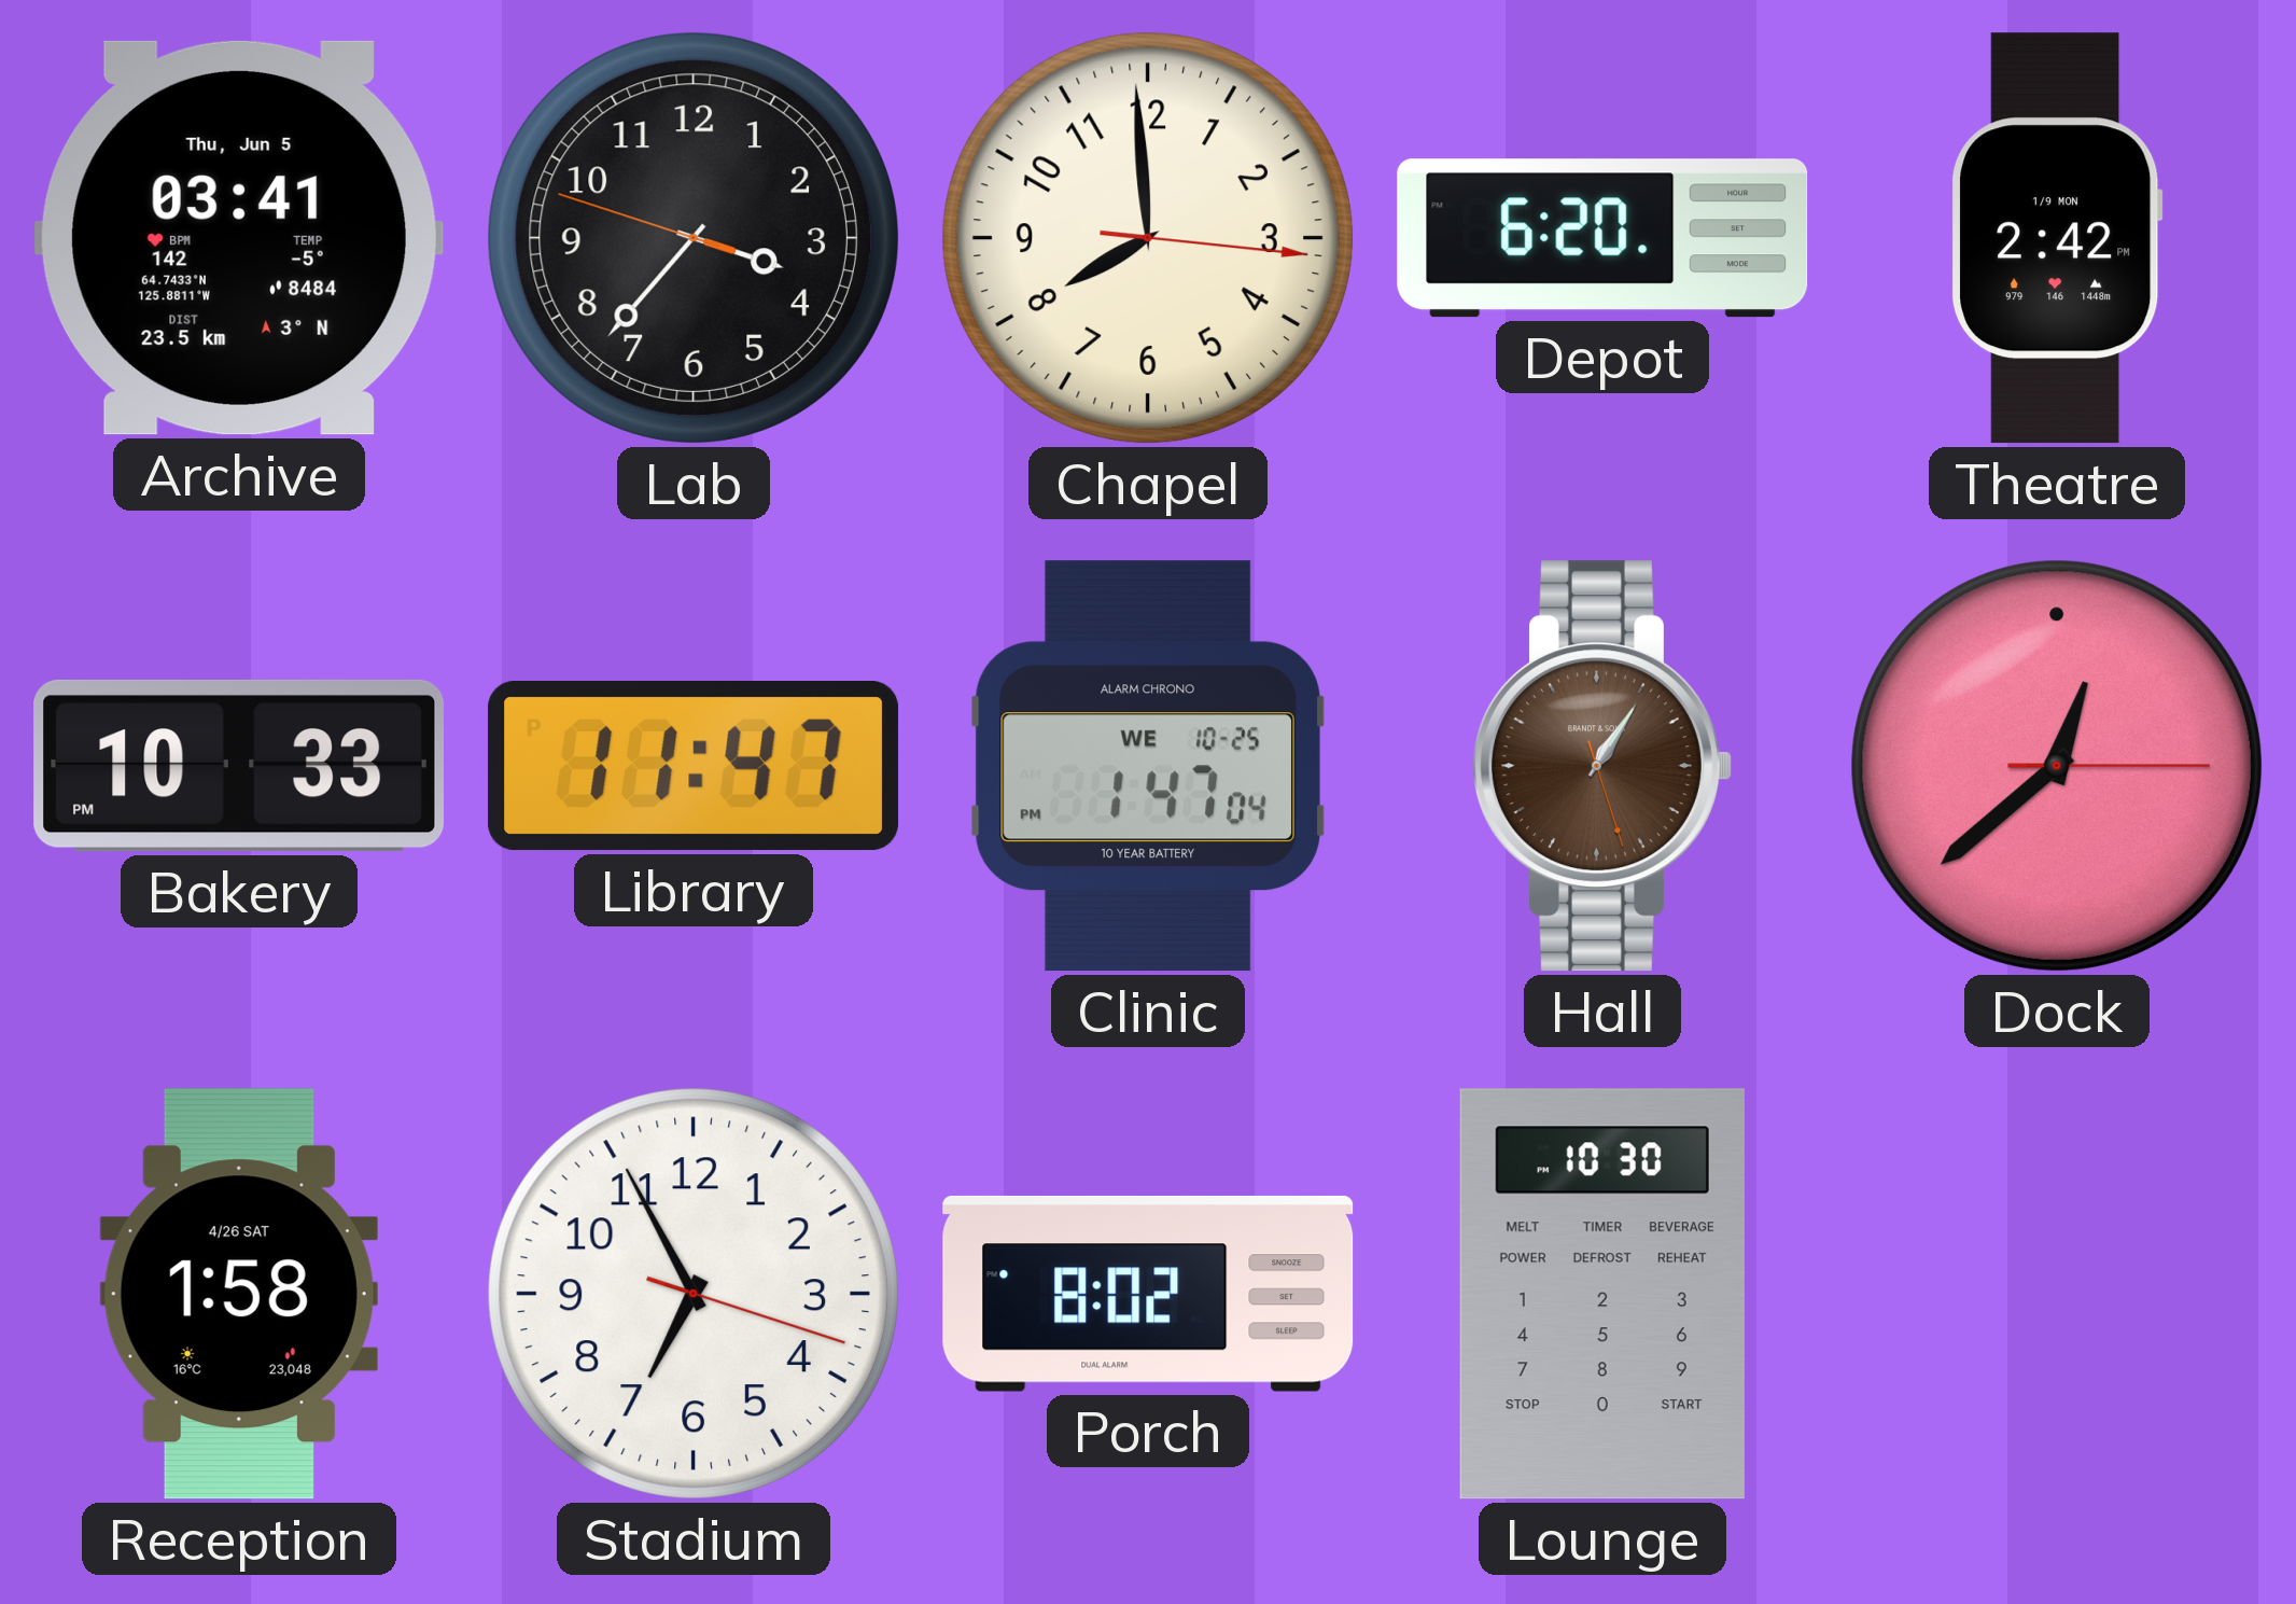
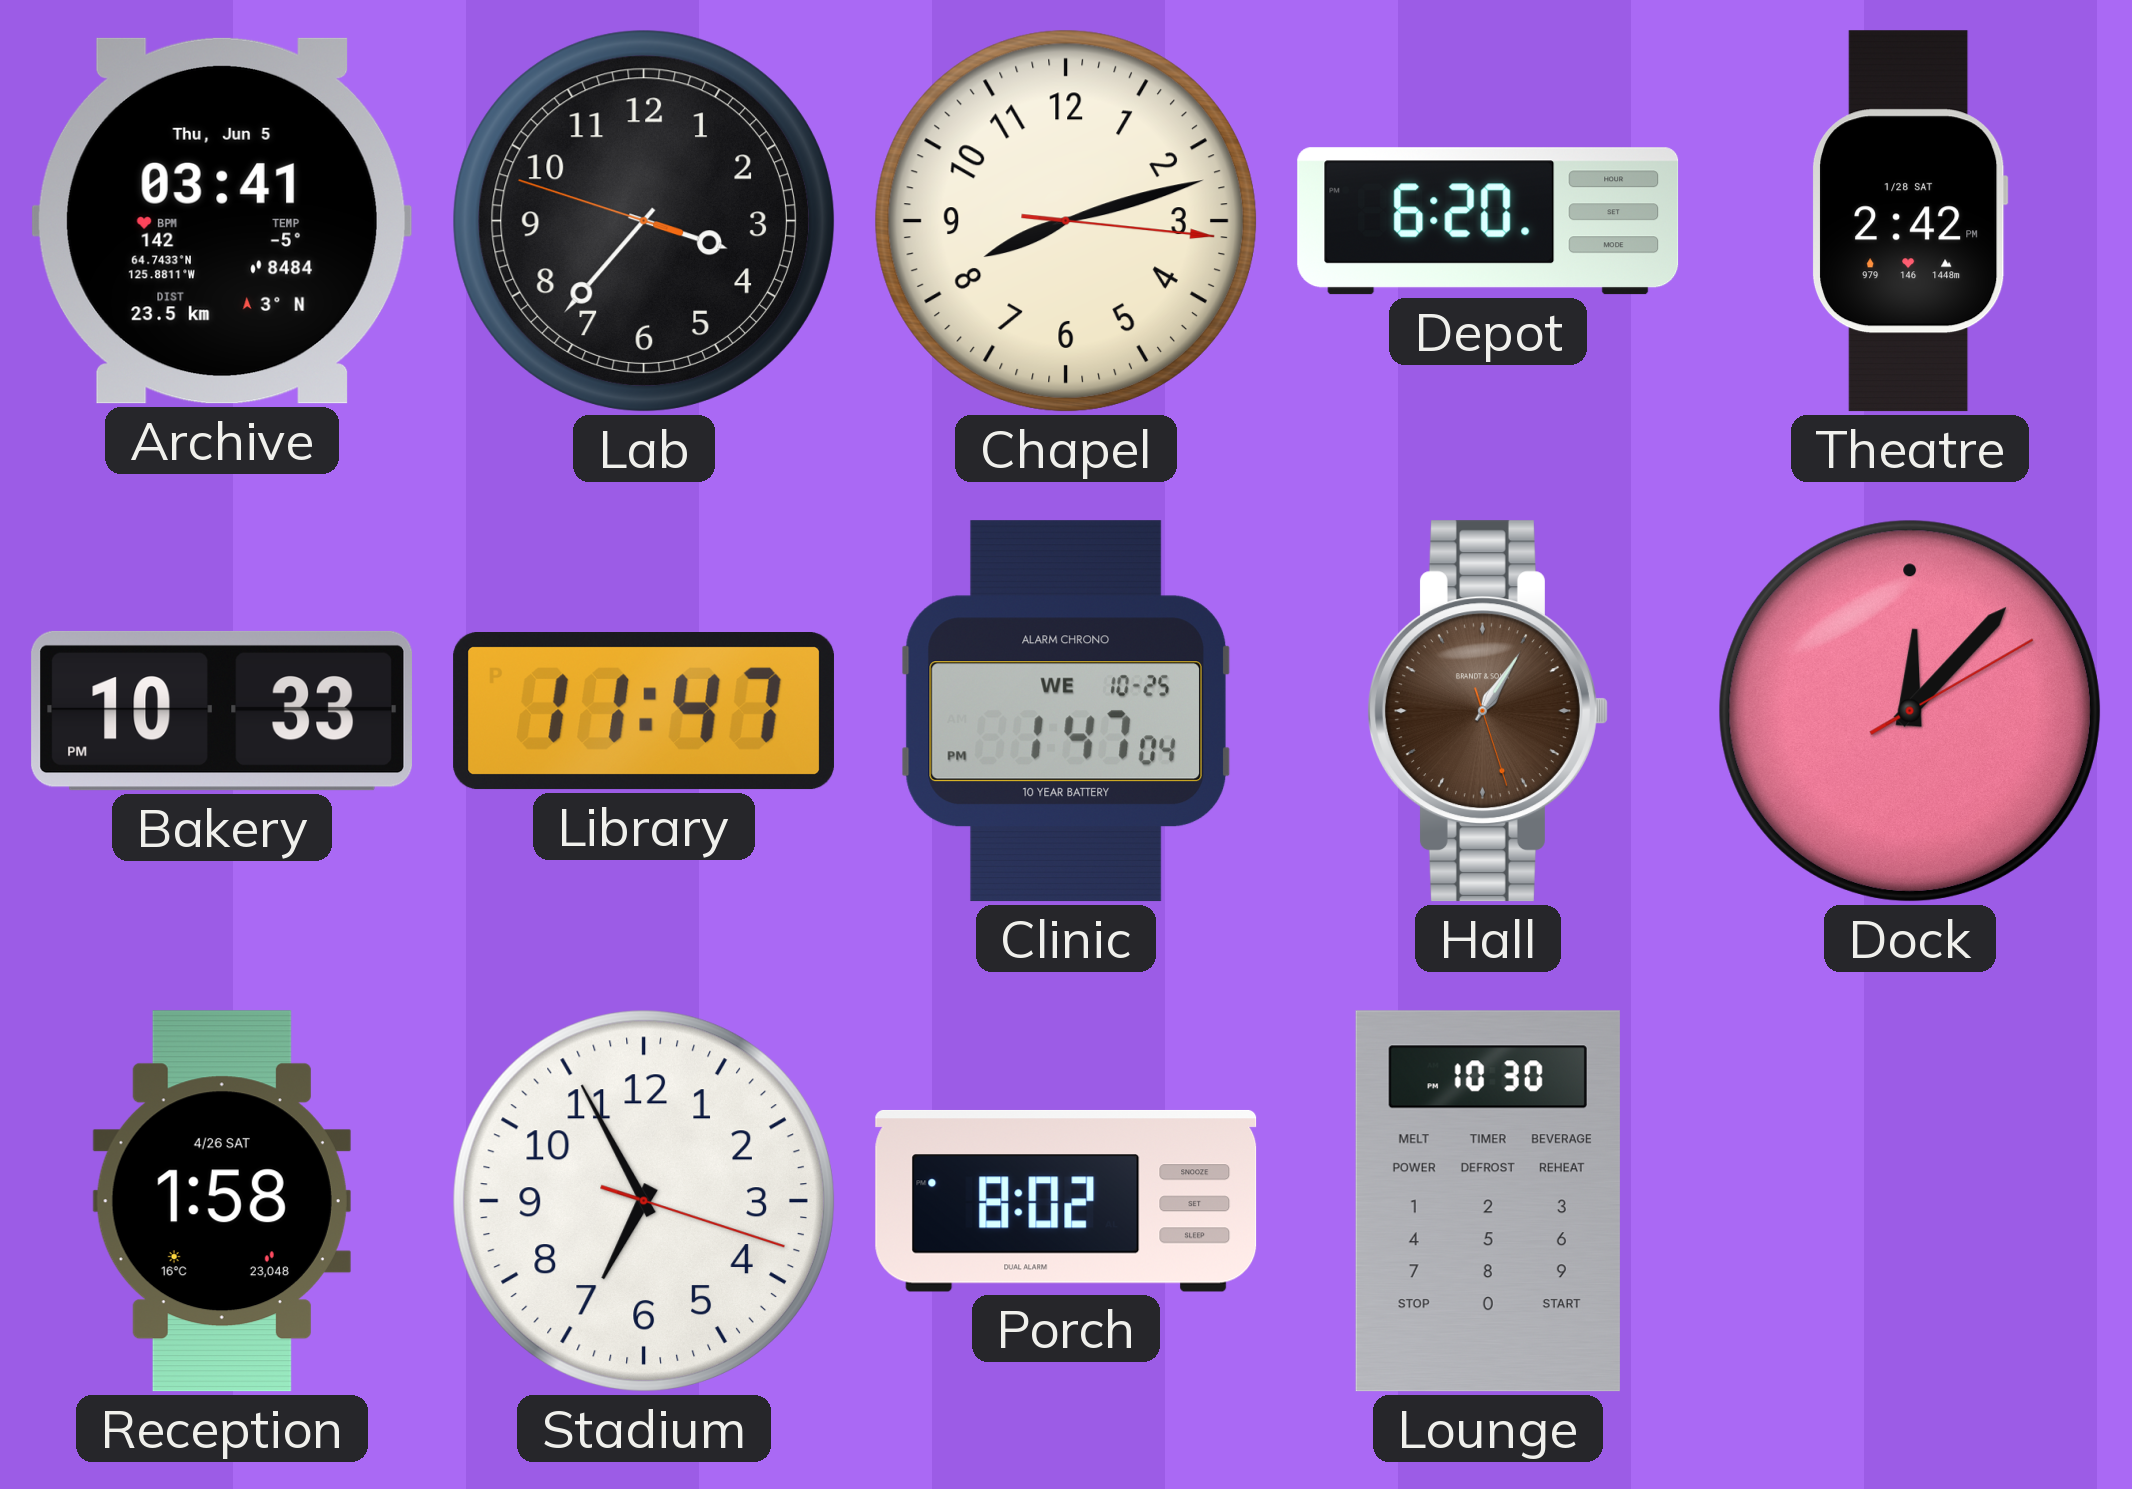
Chapel: 7:59 -> 8:12
Theatre date: 1/9 MON -> 1/28 SAT
Dock: 12:38 -> 12:07
